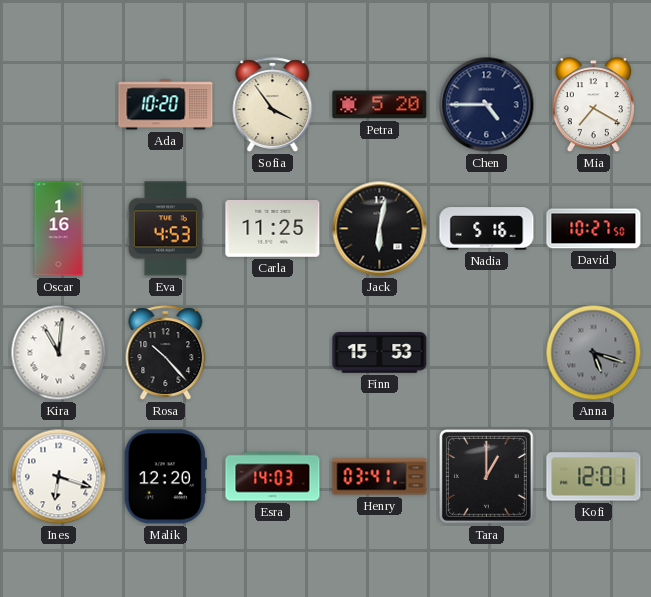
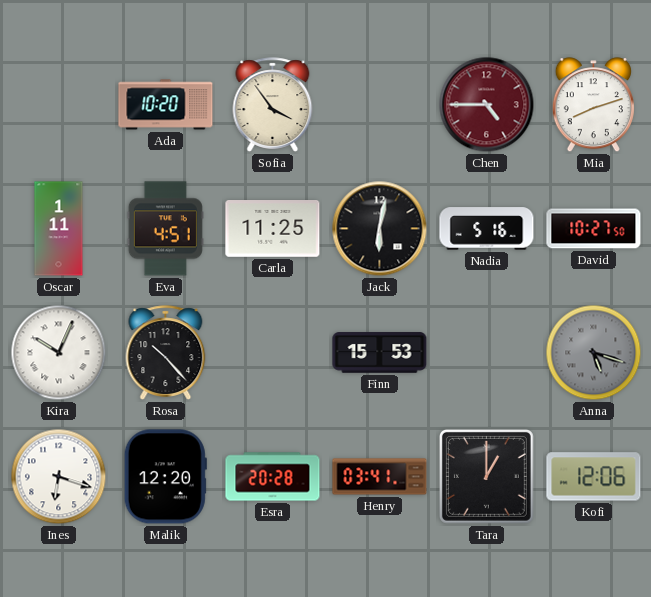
Petra: 5:20 -> none
Chen dial: navy -> burgundy
Mia: 7:20 -> 8:12
Oscar: 1:16 -> 1:11
Eva: 4:53 -> 4:51
Kira: 11:01 -> 10:04
Esra: 14:03 -> 20:28
Kofi: 12:01 -> 12:06
